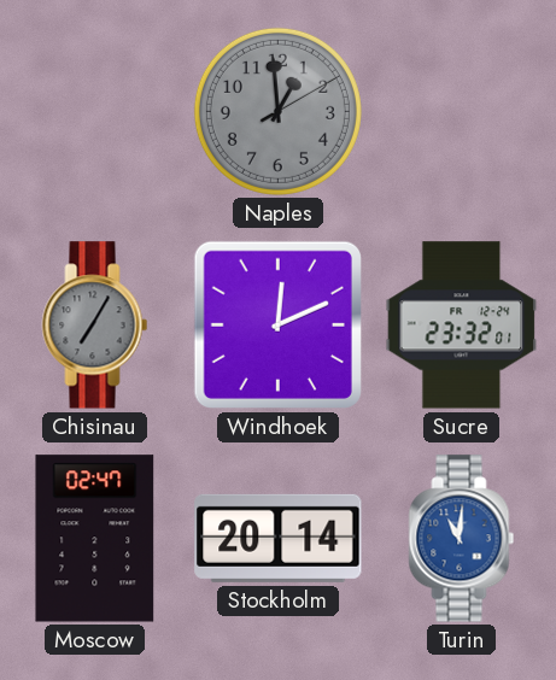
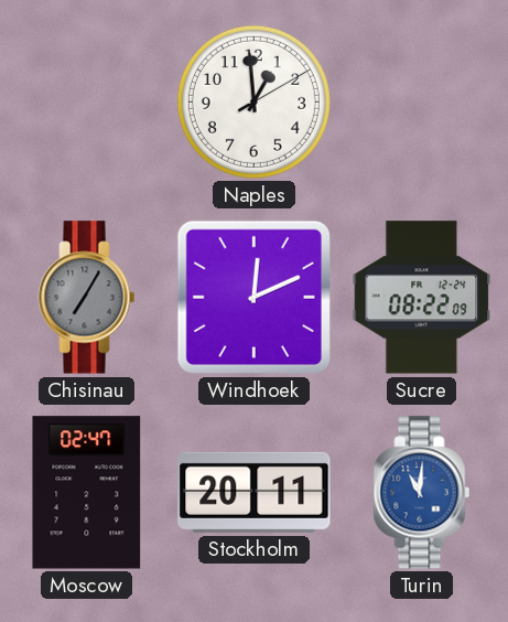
Naples dial: grey -> white
Sucre: 23:32 -> 08:22
Stockholm: 20:14 -> 20:11
